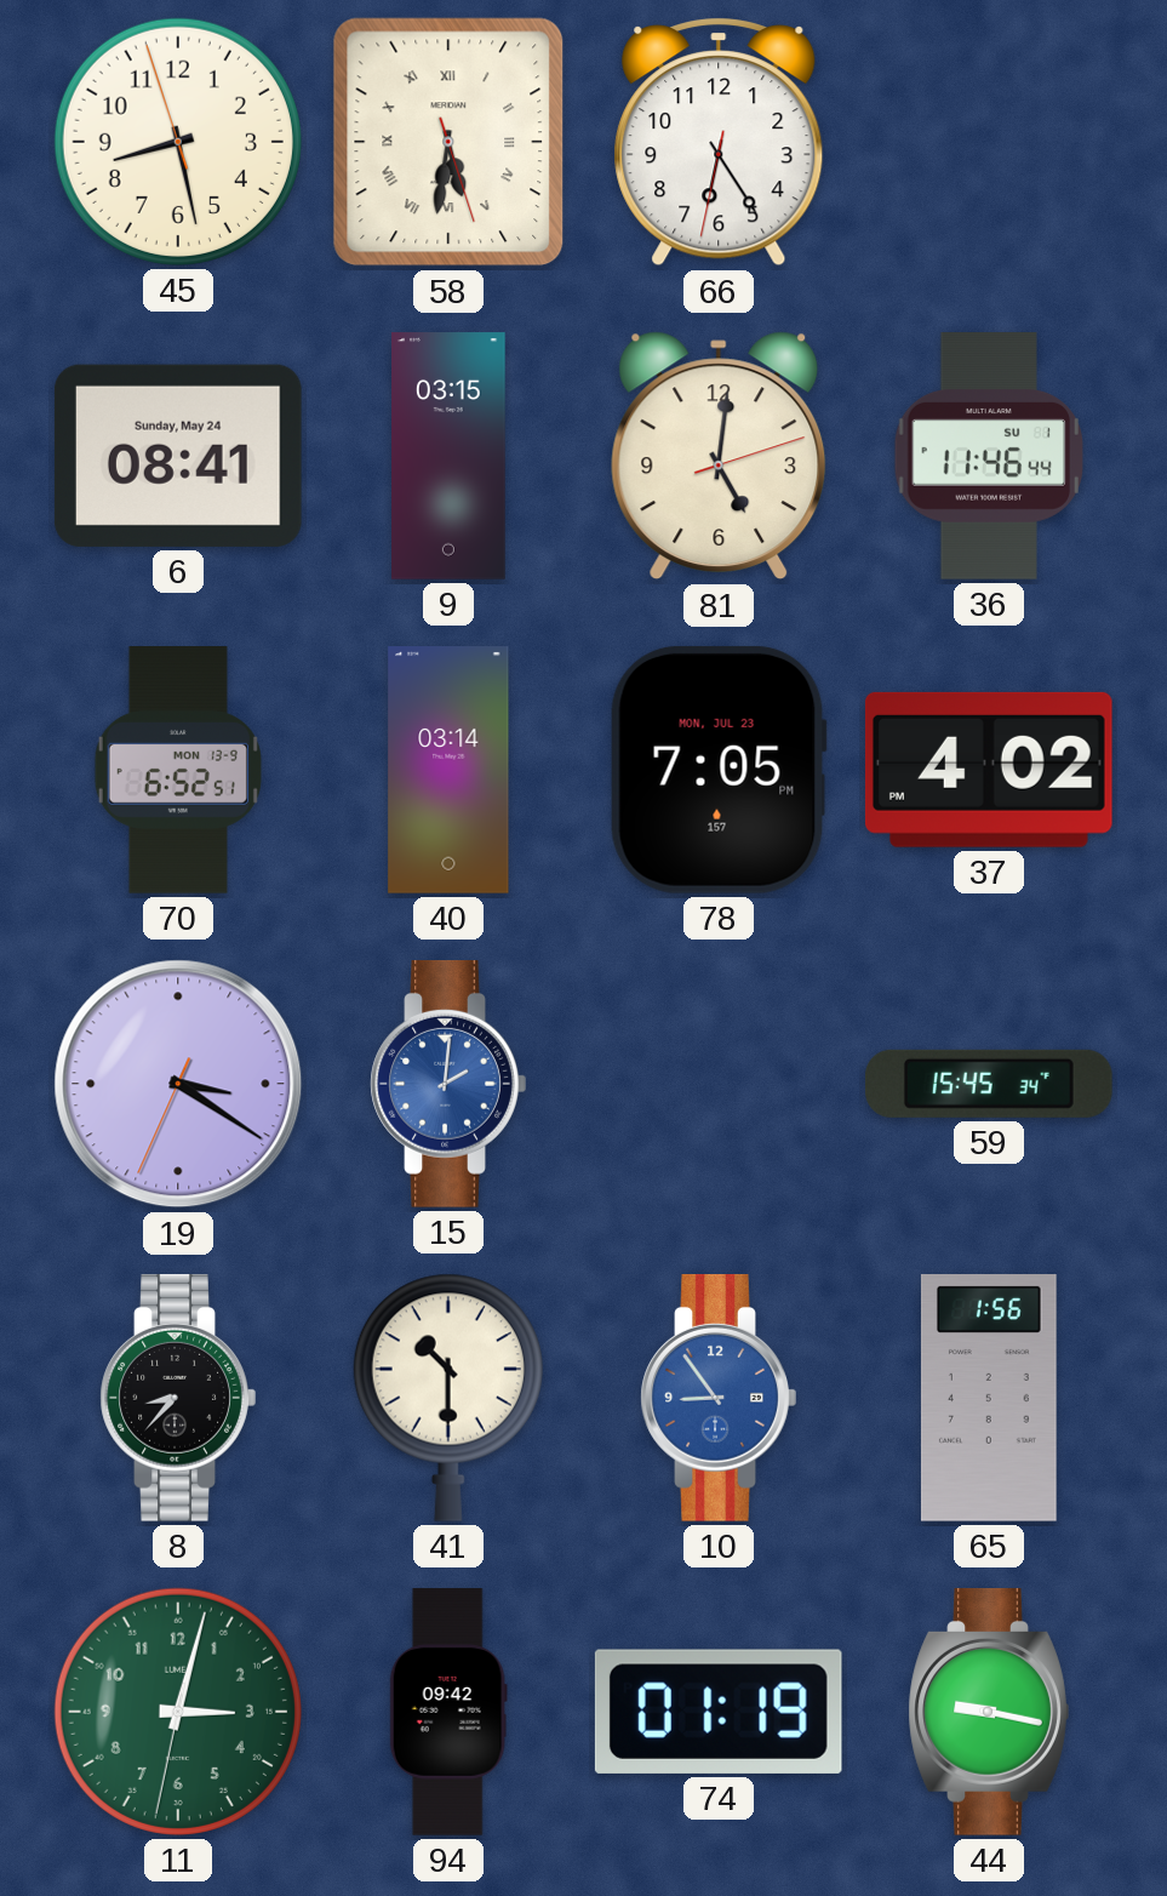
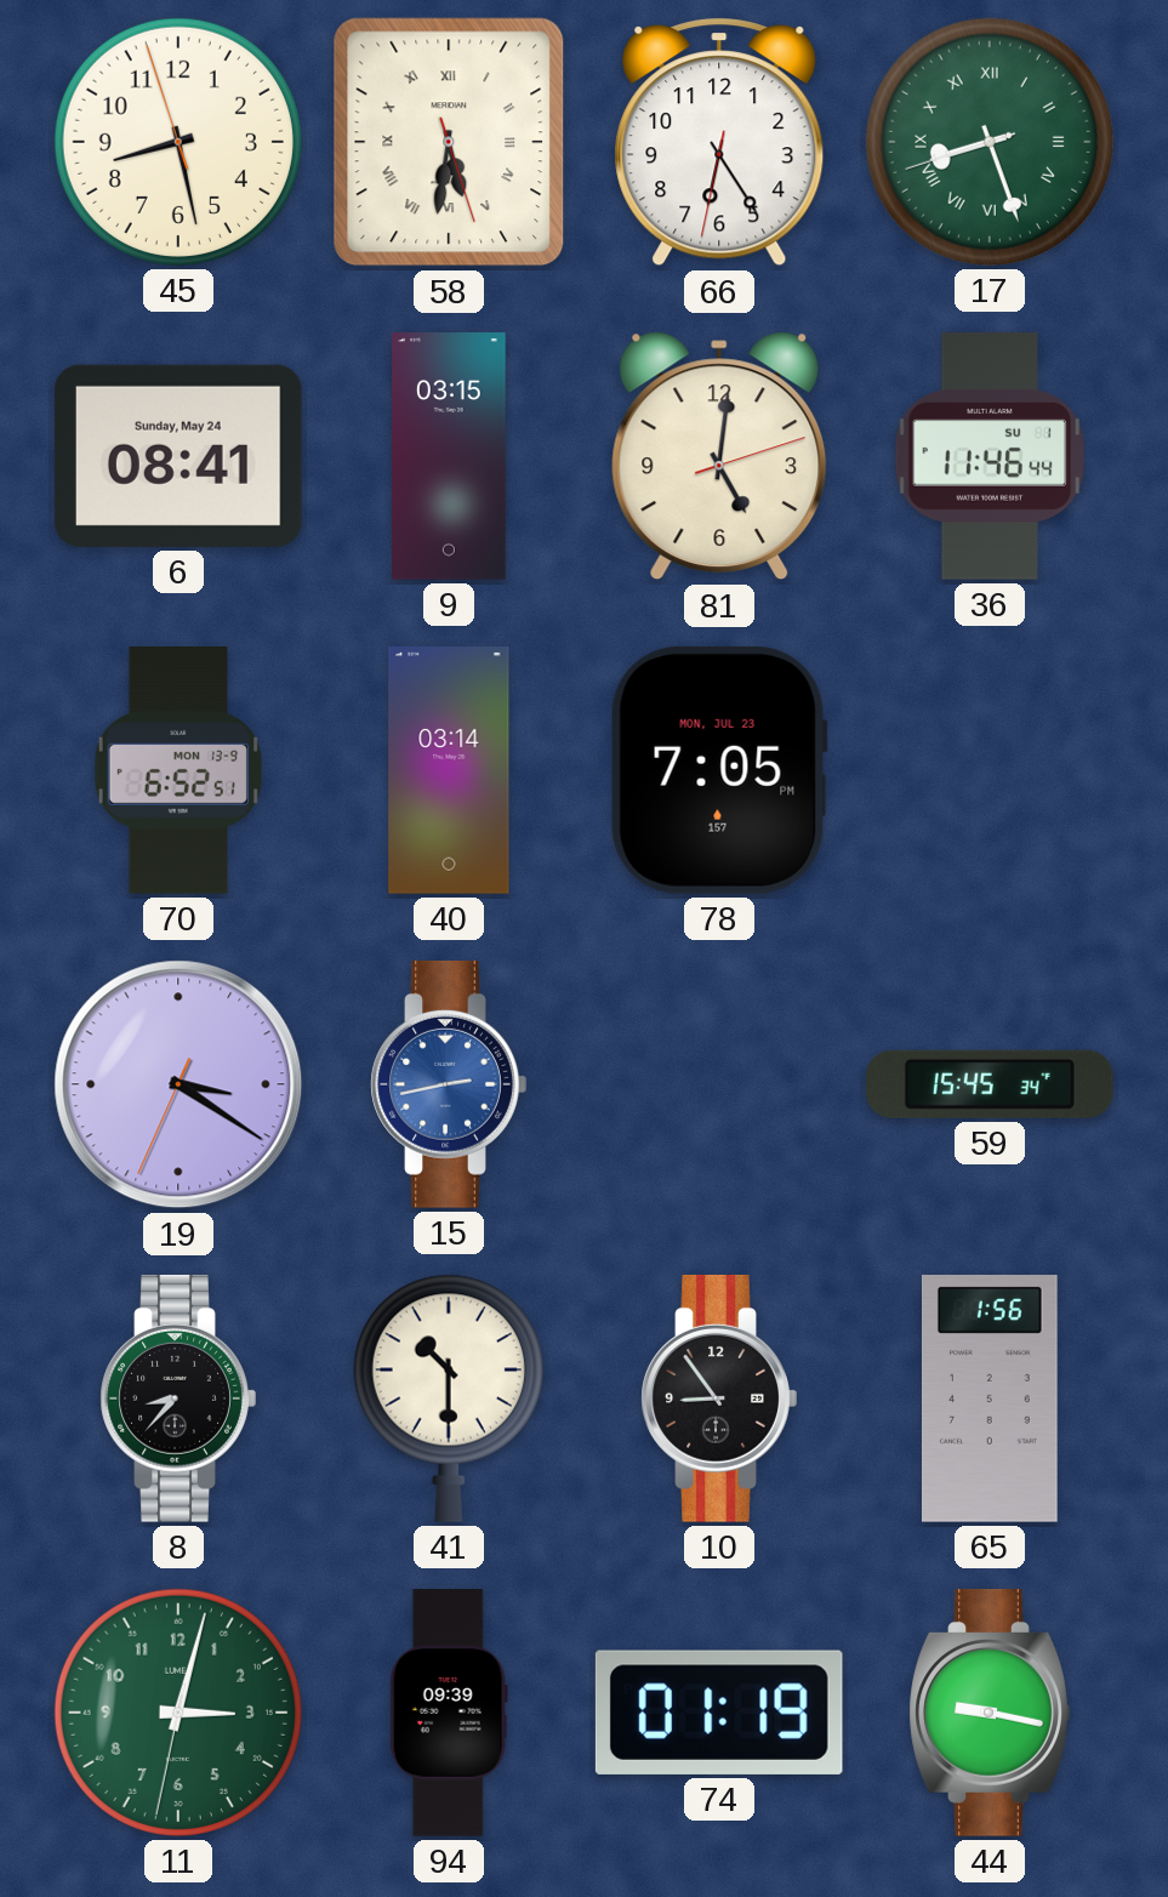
17: none -> 8:26
37: 4:02 -> none
15: 2:01 -> 2:43
10 dial: blue -> black
94: 09:42 -> 09:39
